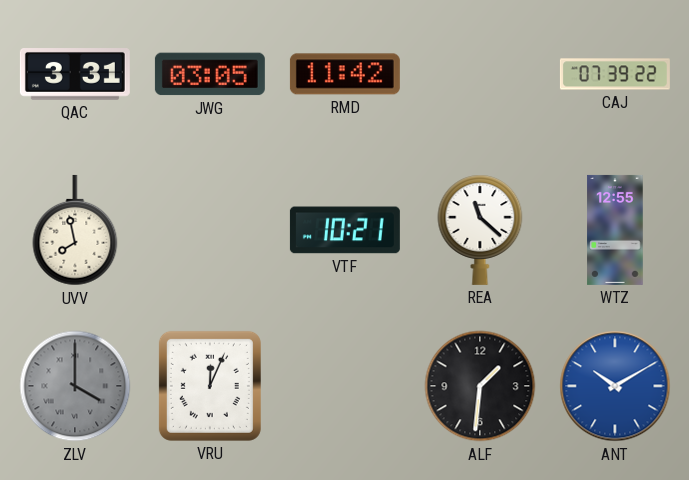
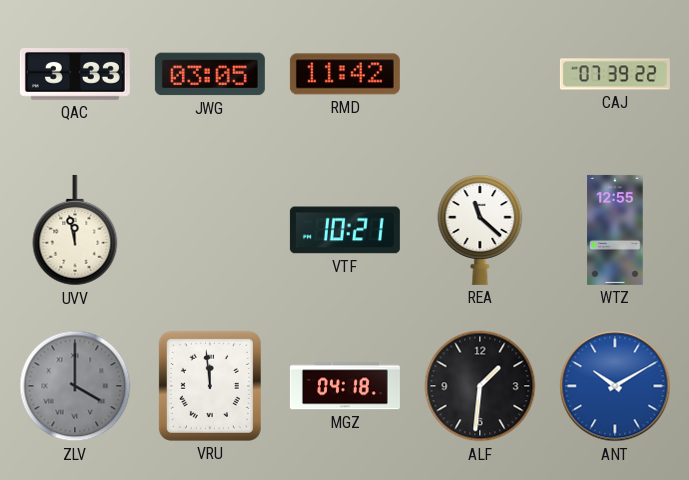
QAC: 3:31 -> 3:33
UVV: 7:58 -> 11:58
VRU: 12:04 -> 11:59
MGZ: none -> 04:18
